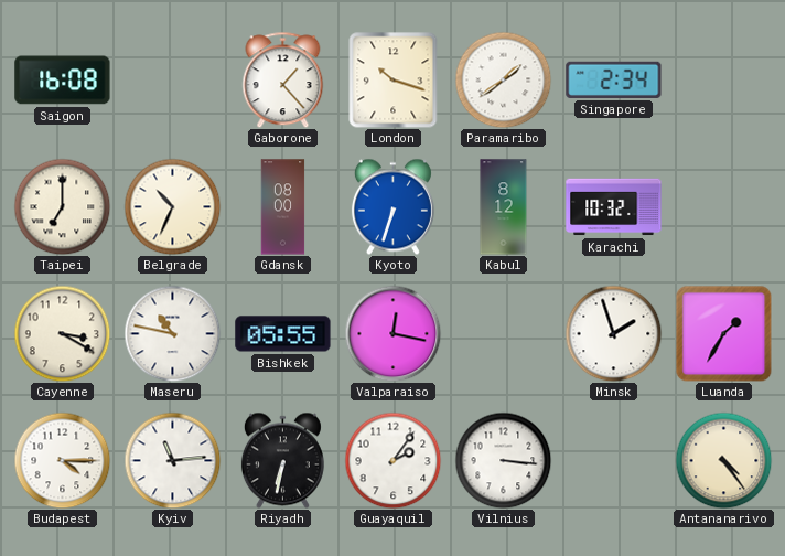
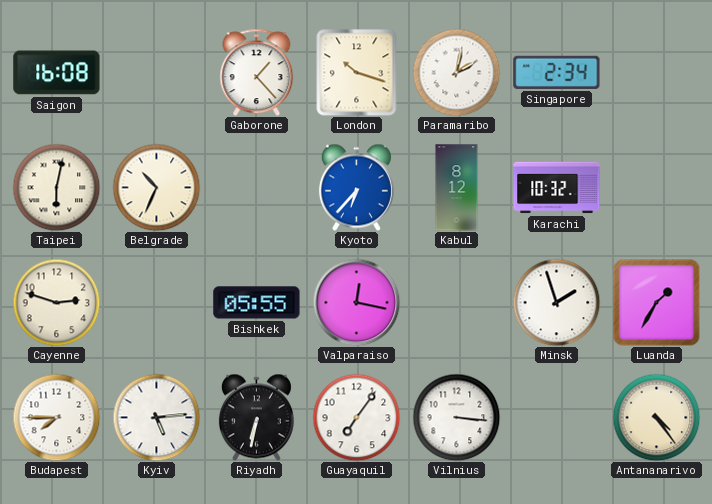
Paramaribo: 1:39 -> 2:02
Taipei: 7:00 -> 6:02
Gdansk: 08:00 -> none
Kyoto: 6:33 -> 6:37
Cayenne: 3:20 -> 2:48
Maseru: 10:47 -> none
Budapest: 4:15 -> 7:45
Kyiv: 11:14 -> 5:14
Guayaquil: 2:06 -> 7:06
